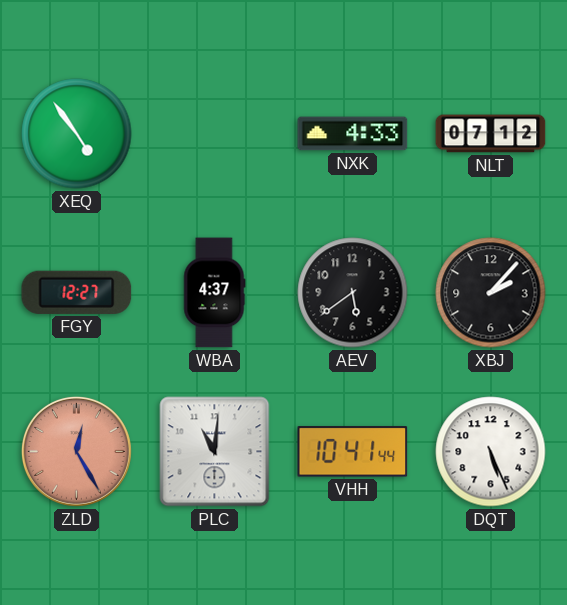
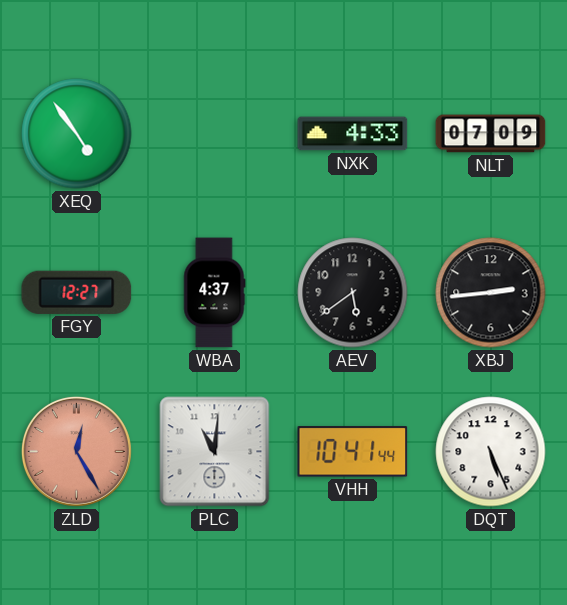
NLT: 07:12 -> 07:09
XBJ: 2:07 -> 2:44
